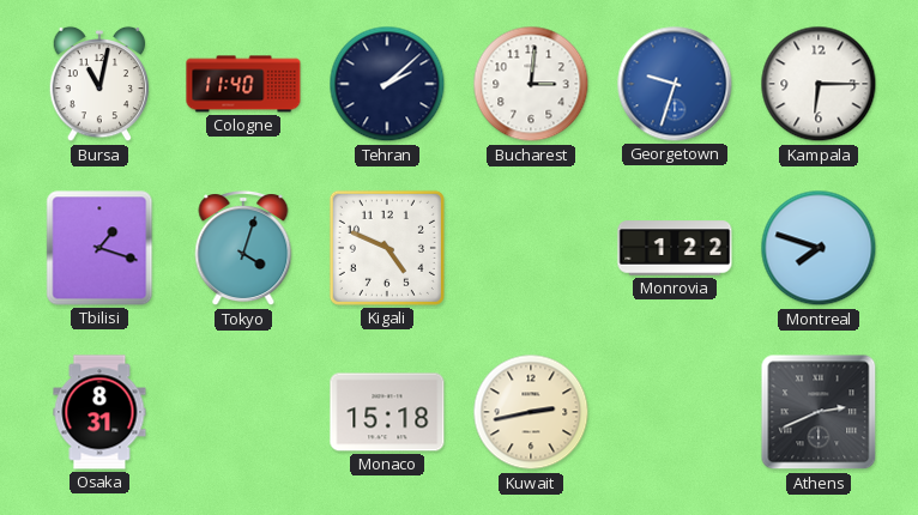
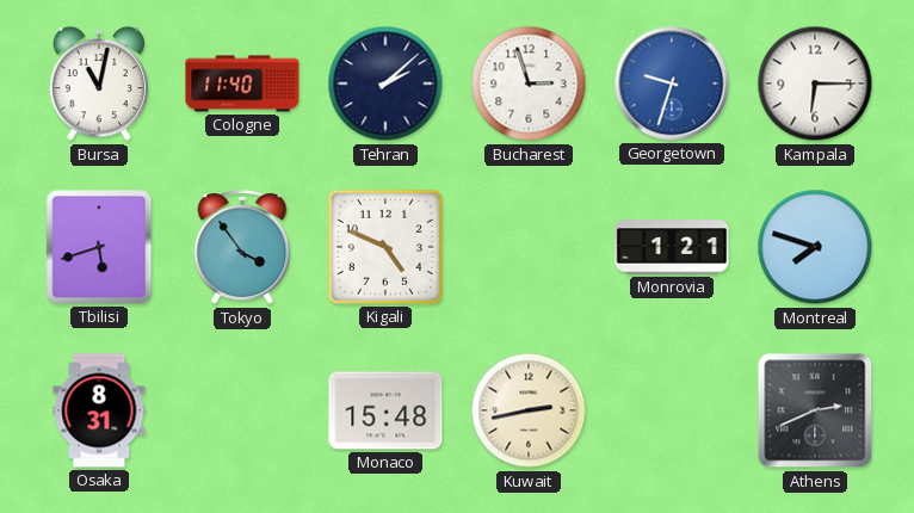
Bucharest: 3:01 -> 2:57
Tbilisi: 1:18 -> 5:42
Tokyo: 4:03 -> 3:54
Monrovia: 1:22 -> 1:21
Monaco: 15:18 -> 15:48
